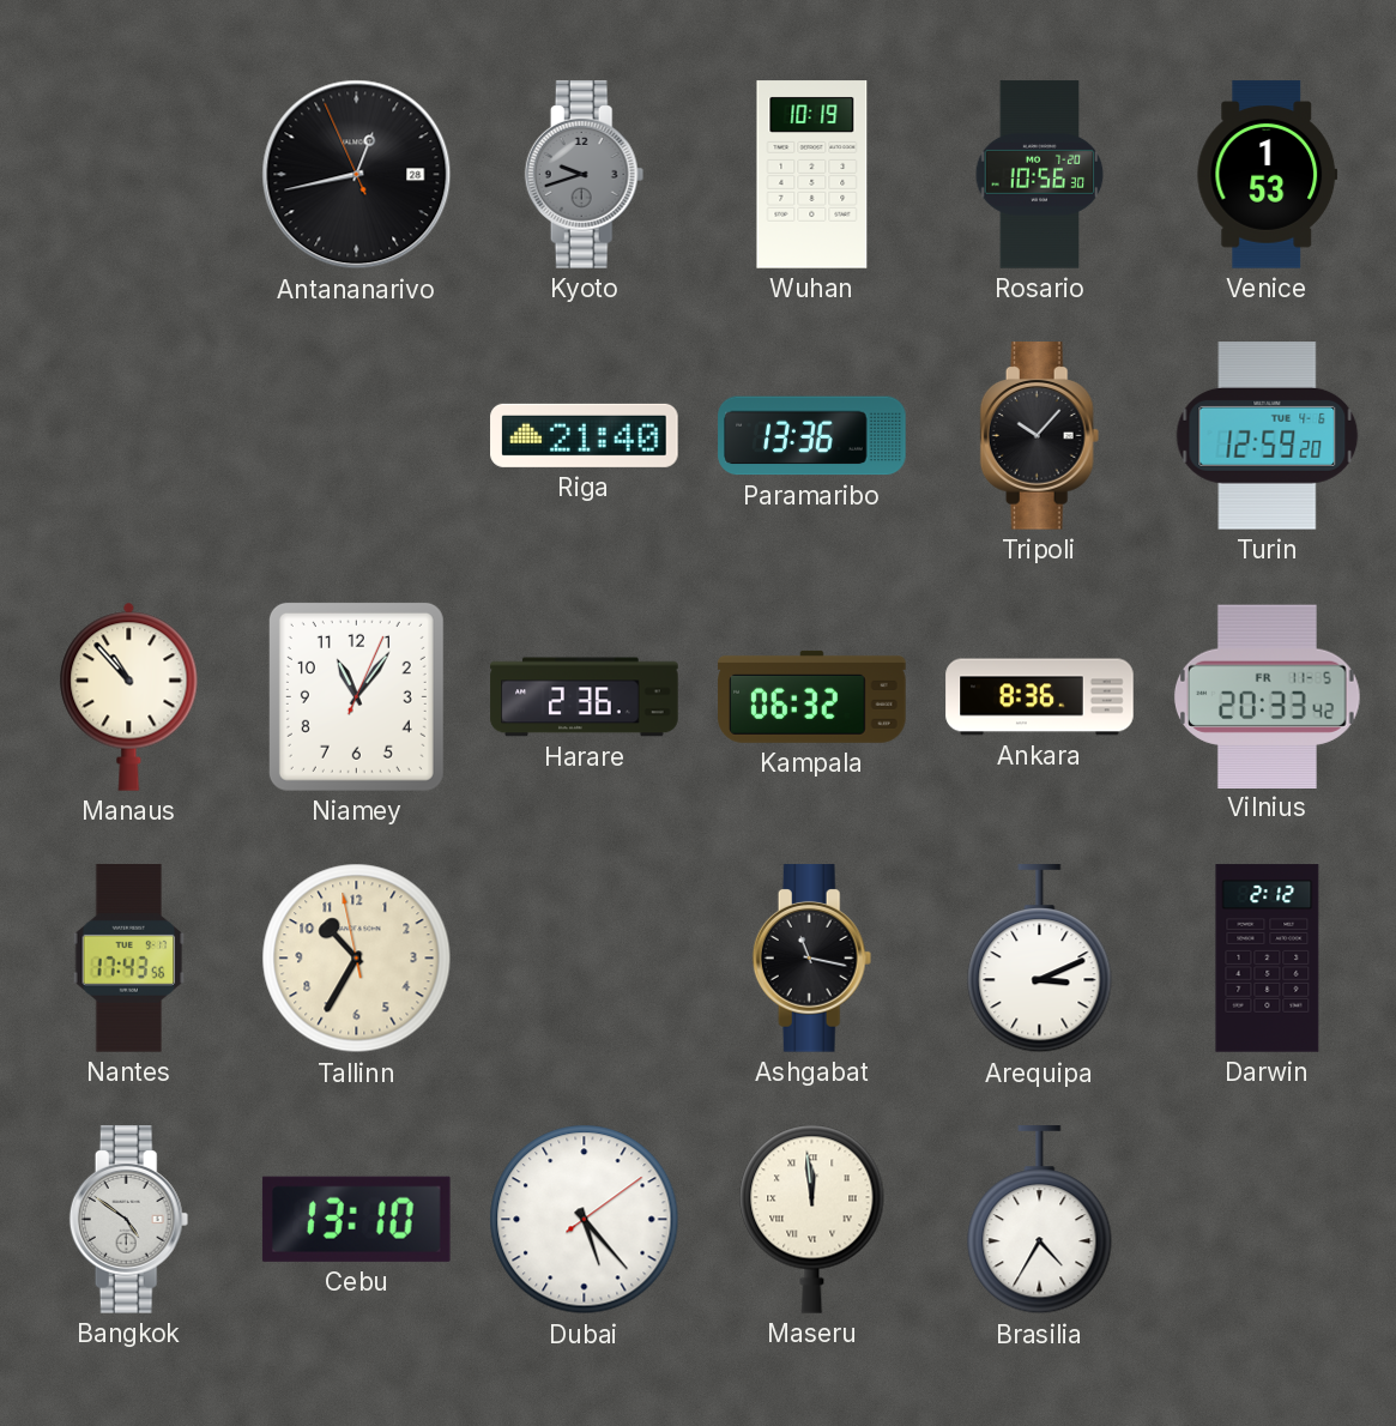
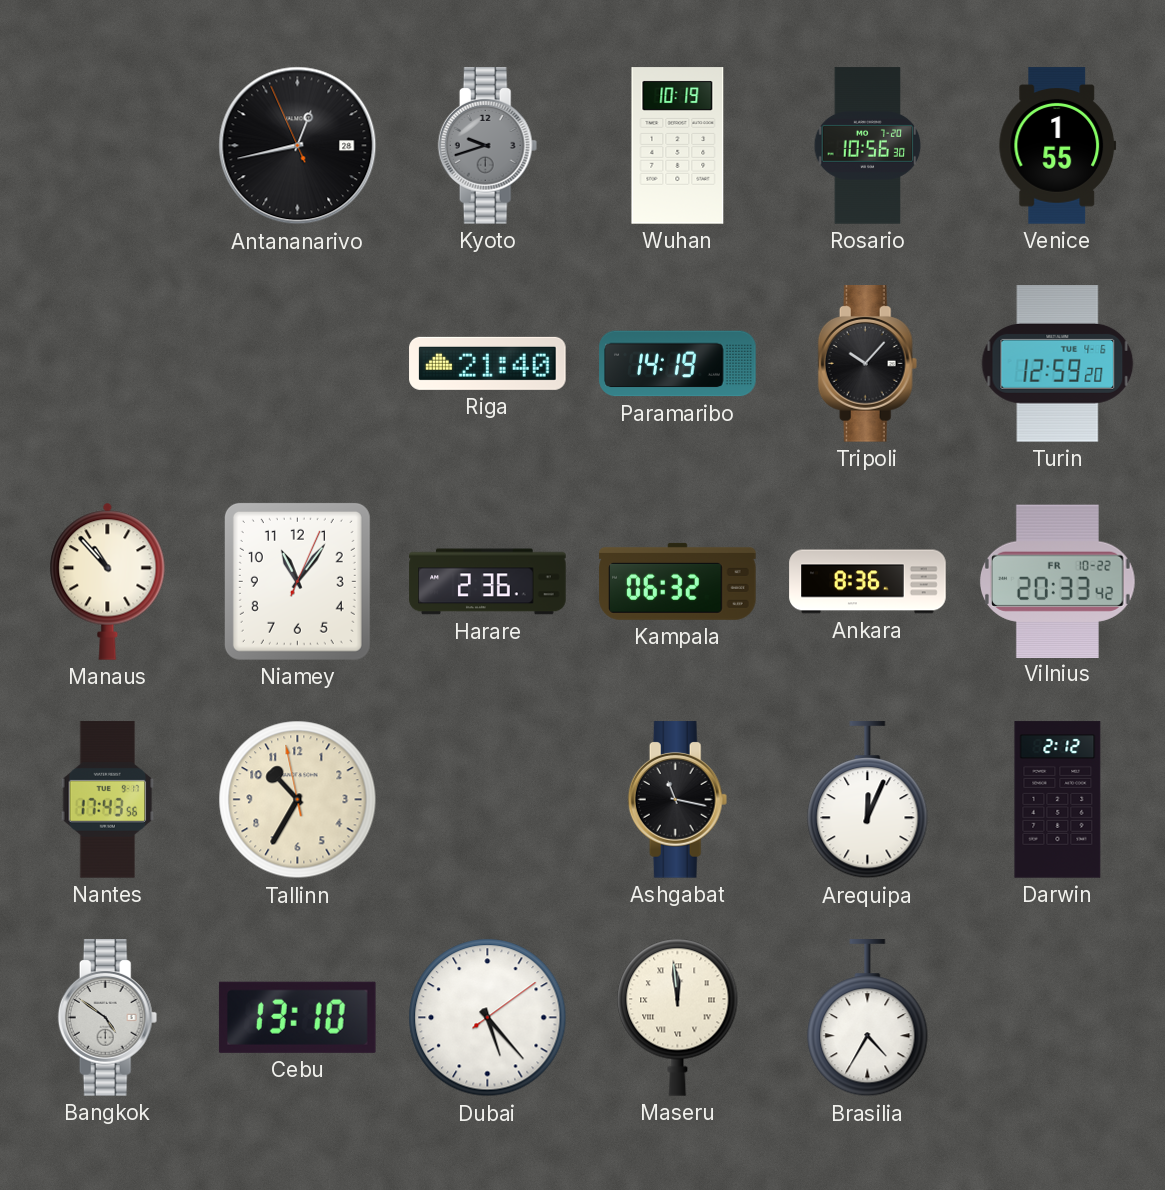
Venice: 1:53 -> 1:55
Paramaribo: 13:36 -> 14:19
Vilnius date: FR 11-5 -> FR 10-22
Arequipa: 3:11 -> 12:04
